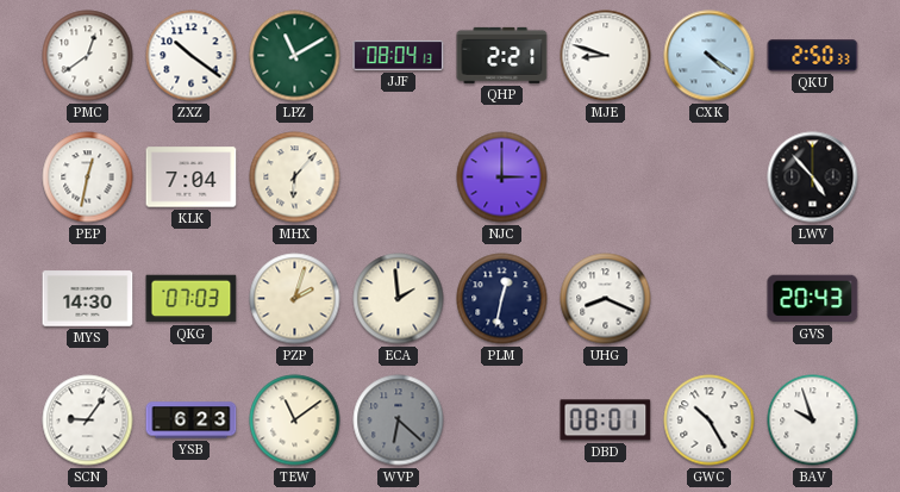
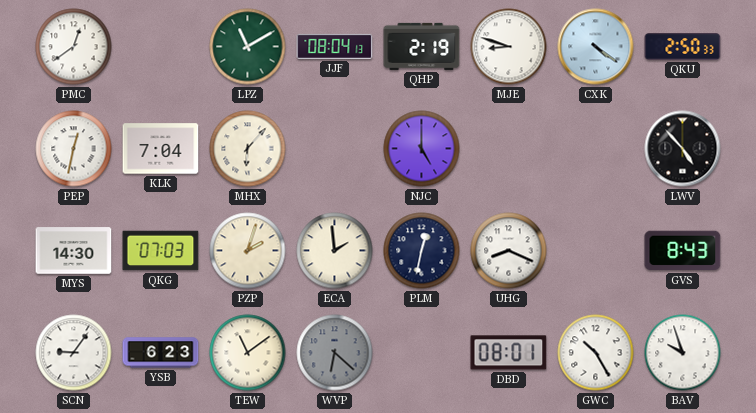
ZXZ: 10:21 -> none
QHP: 2:21 -> 2:19
NJC: 3:00 -> 5:00
GVS: 20:43 -> 8:43
